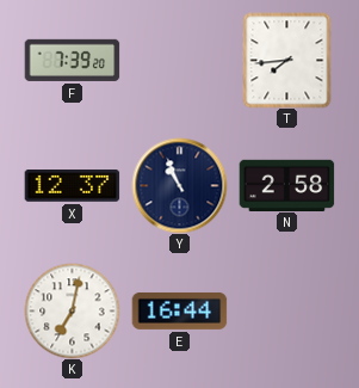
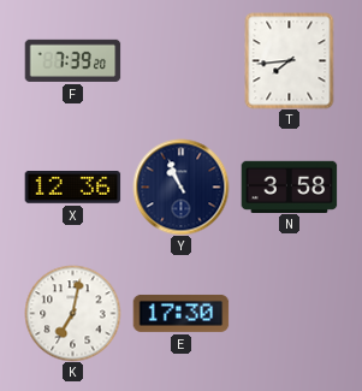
X: 12:37 -> 12:36
N: 2:58 -> 3:58
E: 16:44 -> 17:30
